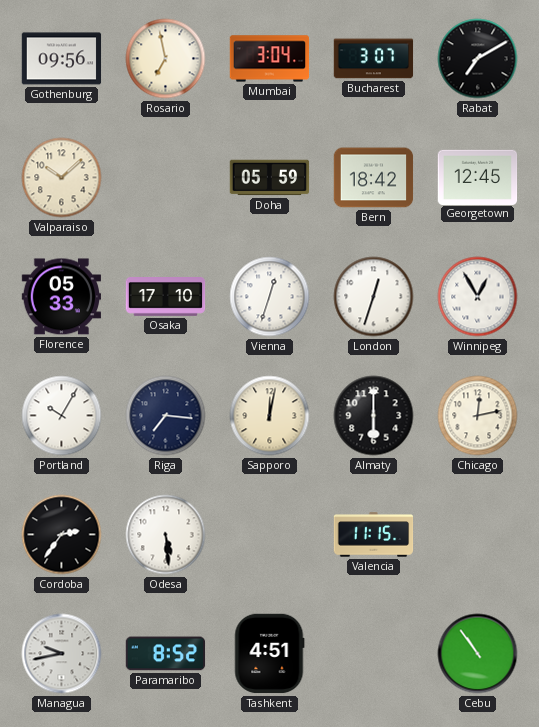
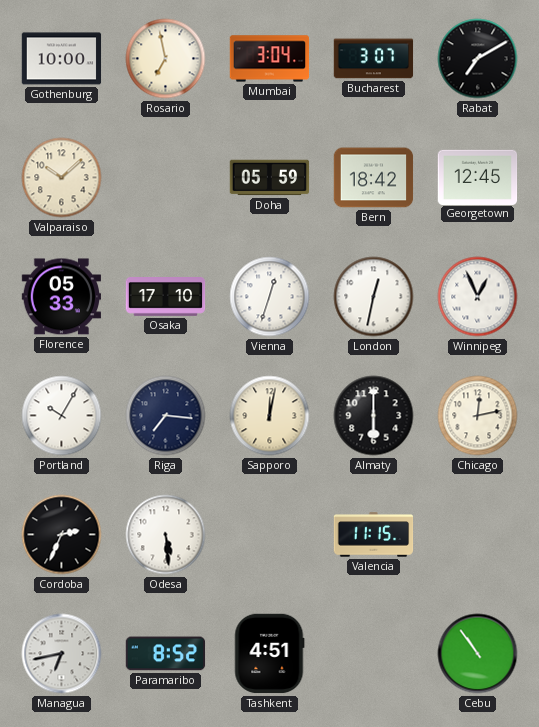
Gothenburg: 09:56 -> 10:00
London: 12:33 -> 12:32
Winnipeg: 12:55 -> 12:56
Cordoba: 2:36 -> 2:34
Managua: 9:43 -> 6:43
